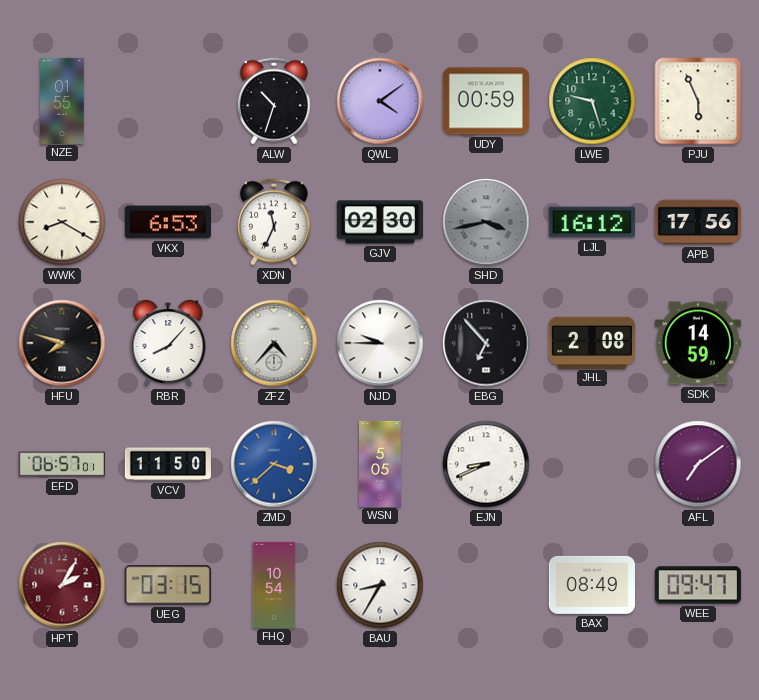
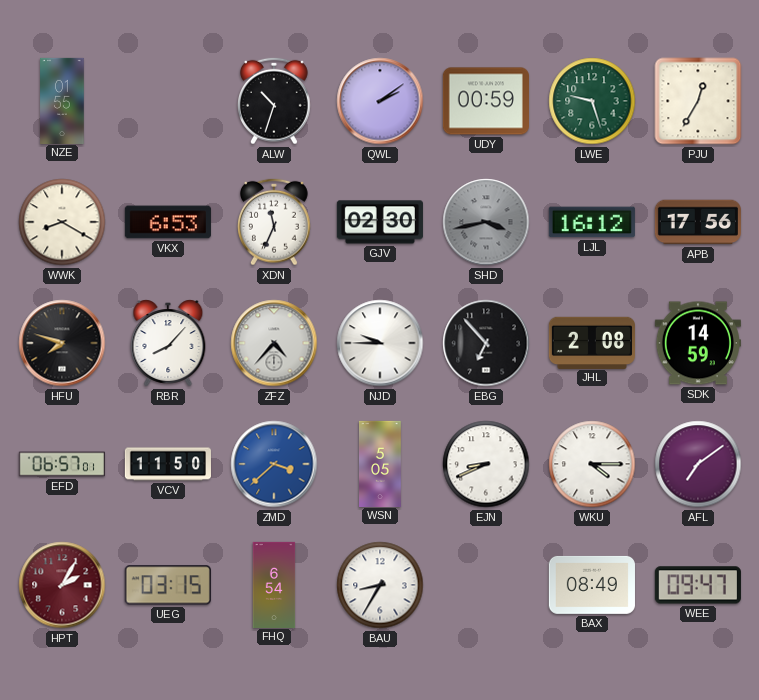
QWL: 4:09 -> 2:09
PJU: 5:56 -> 12:35
WKU: none -> 4:15
FHQ: 10:54 -> 6:54
